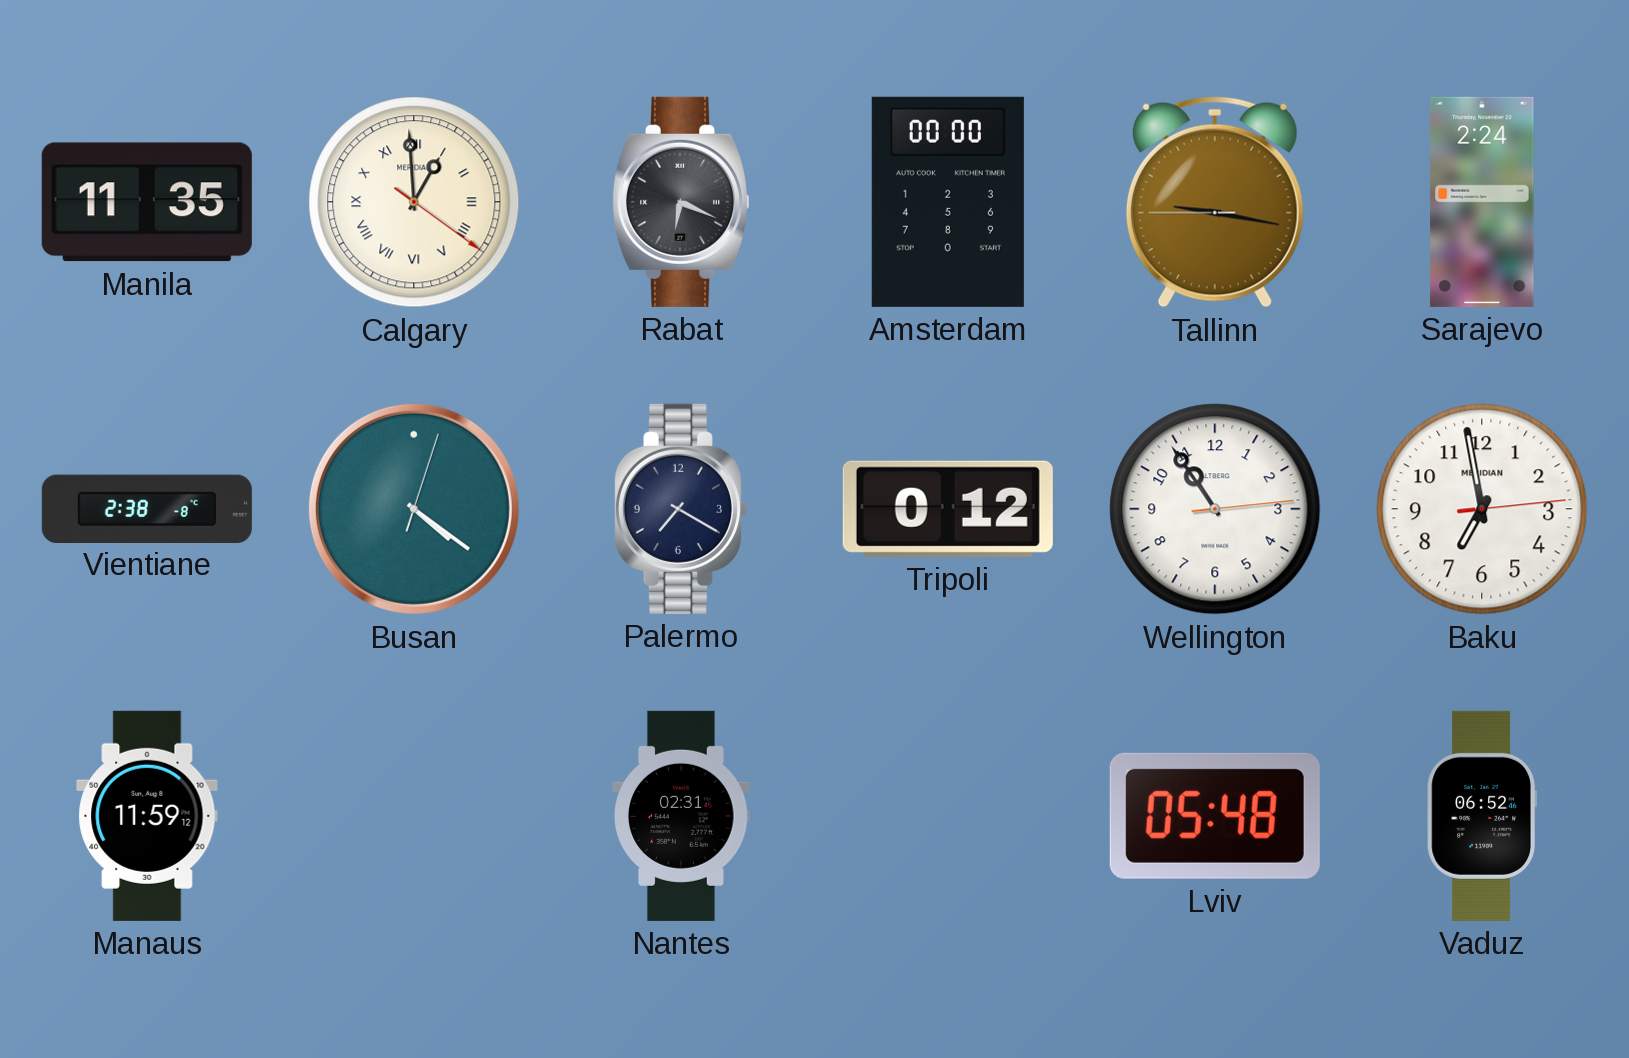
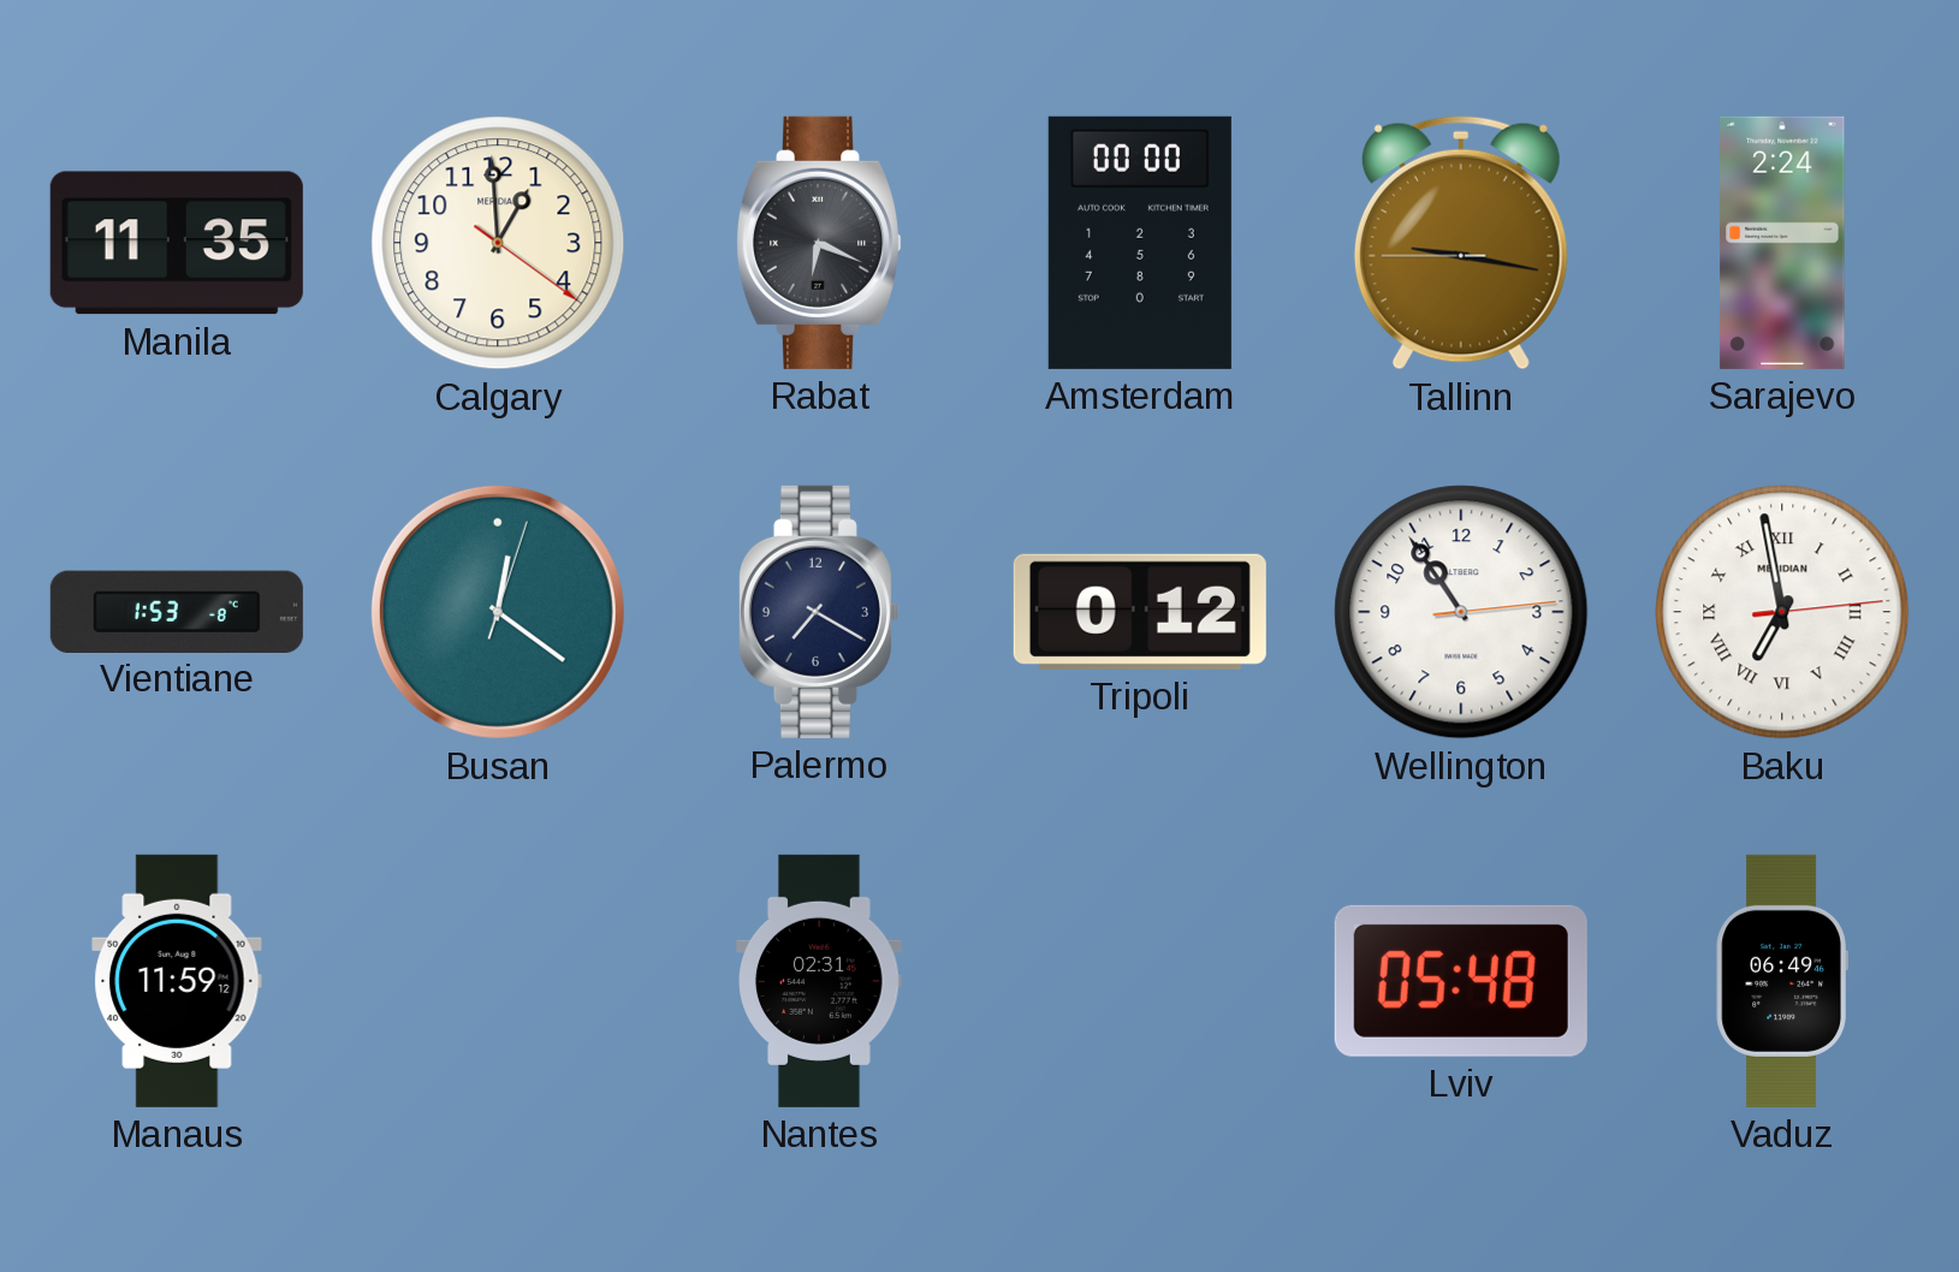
Calgary numerals: Roman -> Arabic
Vientiane: 2:38 -> 1:53
Busan: 4:21 -> 12:21
Baku numerals: Arabic -> Roman
Vaduz: 06:52 -> 06:49
